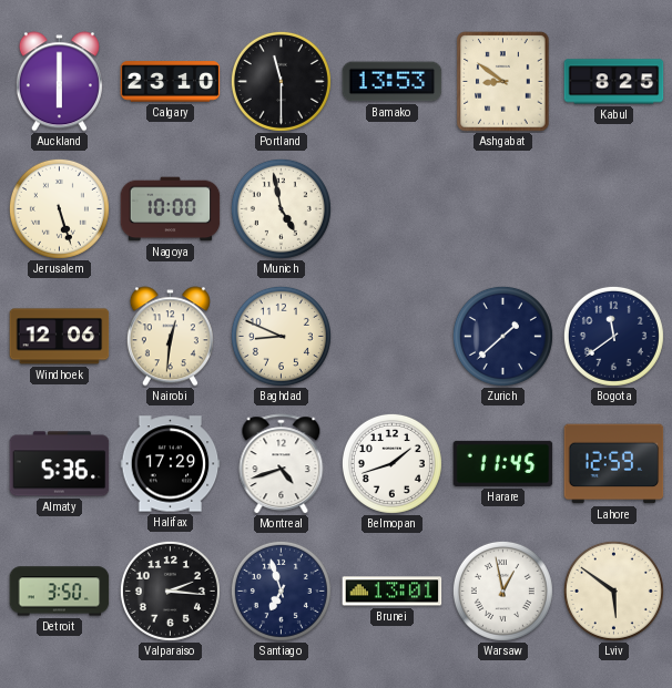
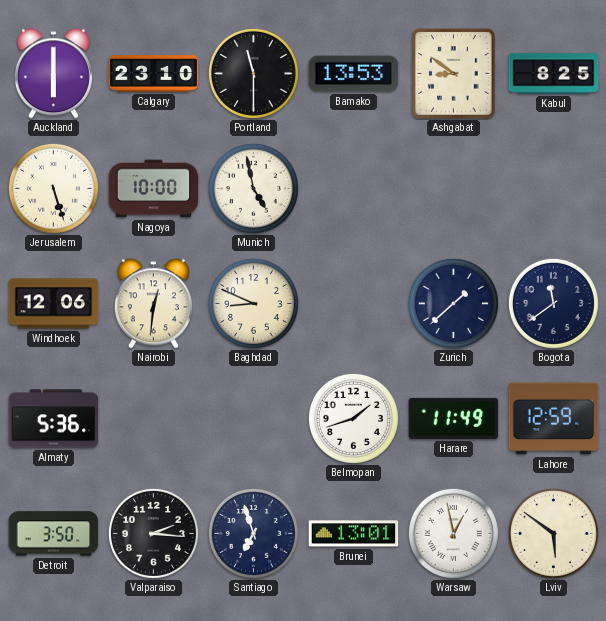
Halifax: 17:29 -> none
Montreal: 4:42 -> none
Harare: 11:45 -> 11:49
